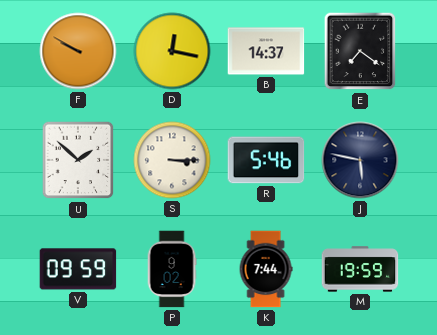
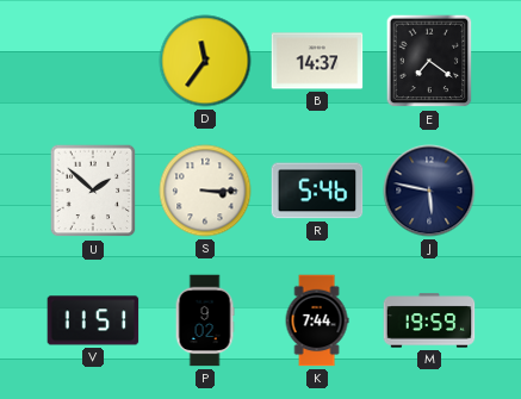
F: 9:50 -> none
D: 12:17 -> 11:36
V: 09:59 -> 11:51
